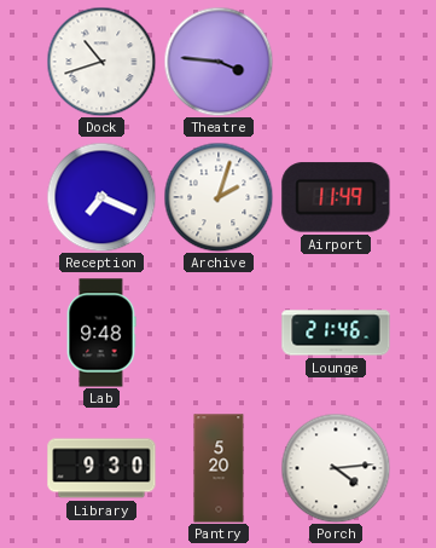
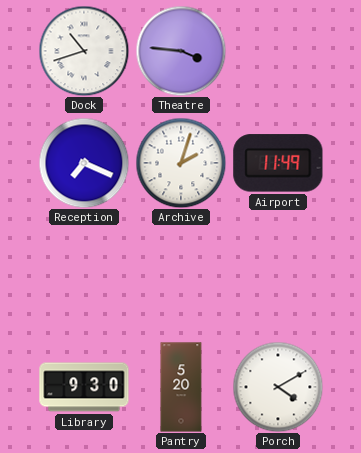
Lab: 9:48 -> none
Lounge: 21:46 -> none
Porch: 4:14 -> 4:10
